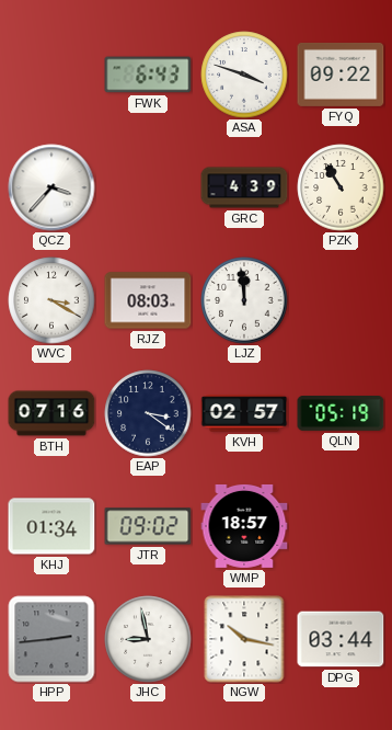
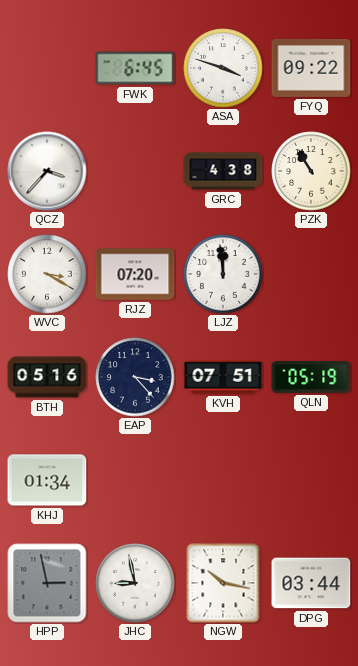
FWK: 6:43 -> 6:45
GRC: 4:39 -> 4:38
RJZ: 08:03 -> 07:20
BTH: 07:16 -> 05:16
EAP: 3:21 -> 3:23
KVH: 02:57 -> 07:51
JTR: 09:02 -> none
WMP: 18:57 -> none
HPP: 2:44 -> 2:58
